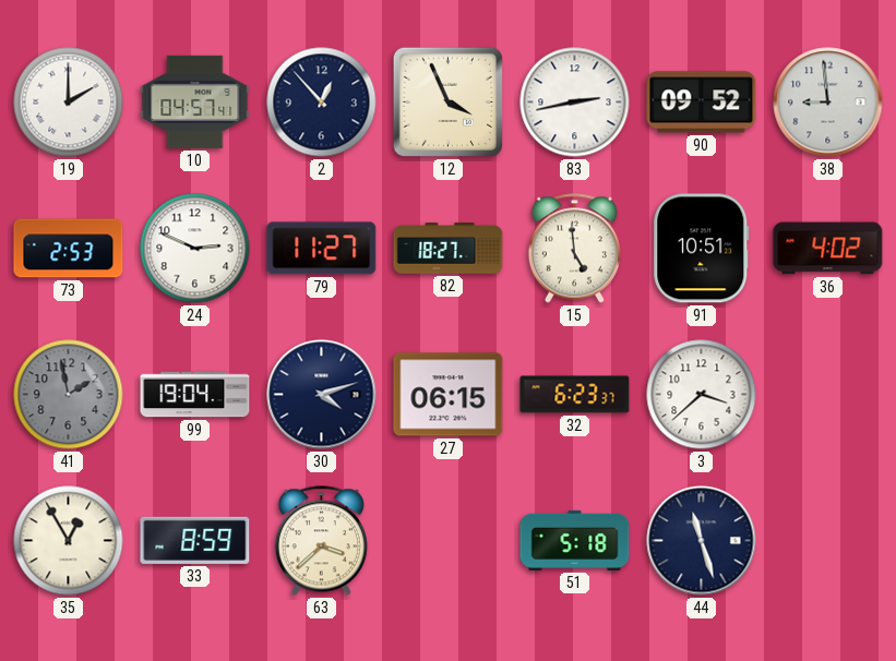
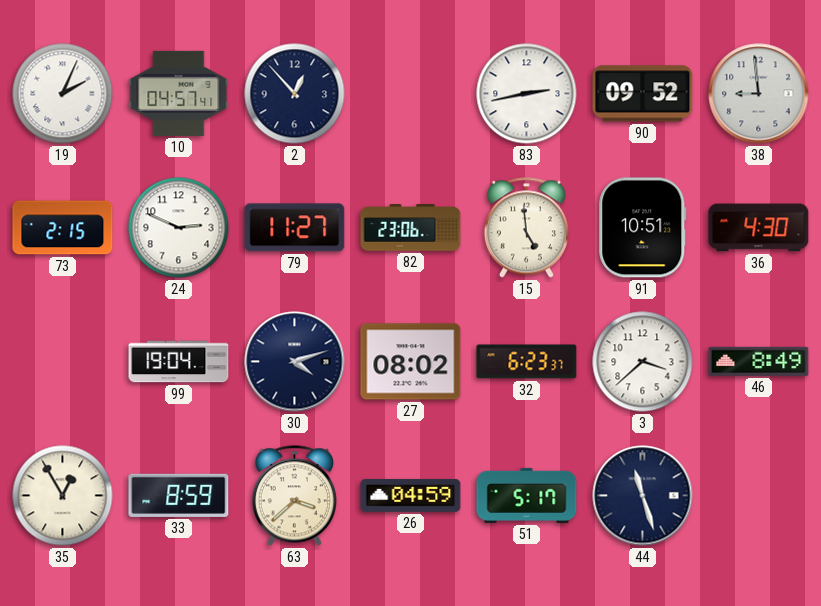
19: 2:00 -> 2:04
12: 3:56 -> none
73: 2:53 -> 2:15
82: 18:27 -> 23:06
36: 4:02 -> 4:30
41: 1:58 -> none
27: 06:15 -> 08:02
46: none -> 8:49
26: none -> 04:59
51: 5:18 -> 5:17
